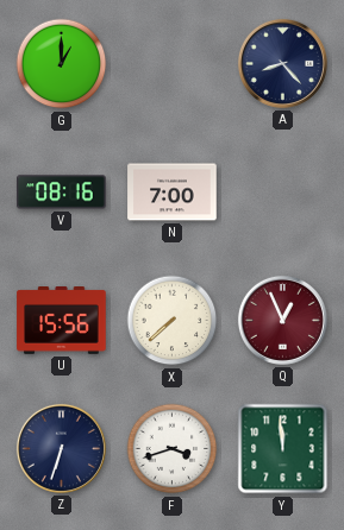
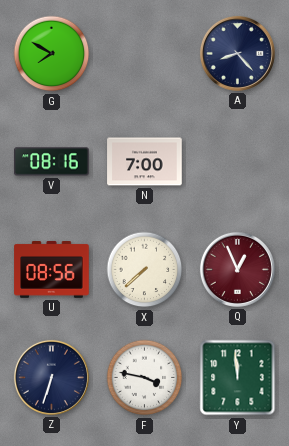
G: 1:00 -> 7:50
U: 15:56 -> 08:56
F: 3:42 -> 3:47
